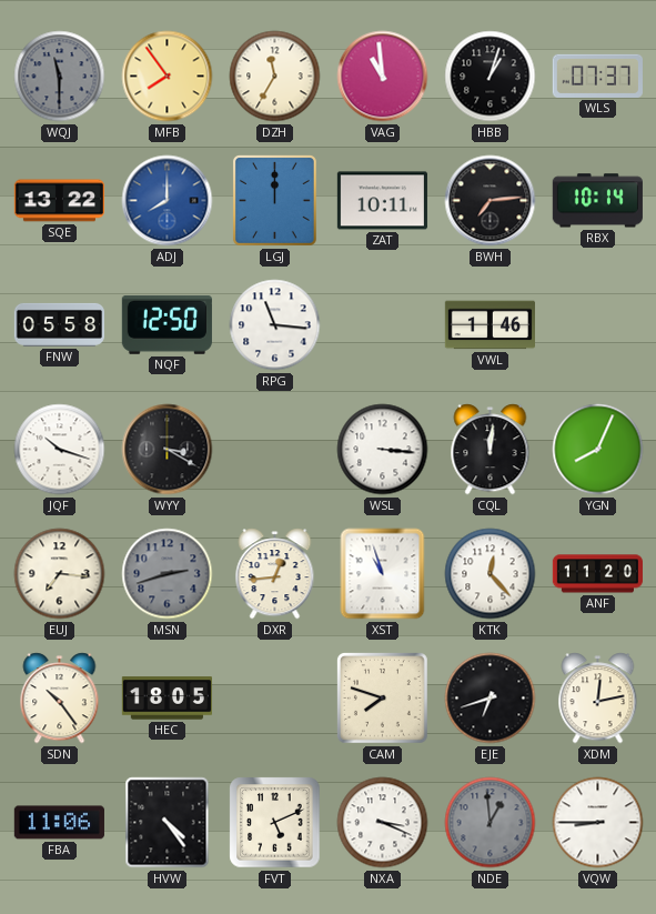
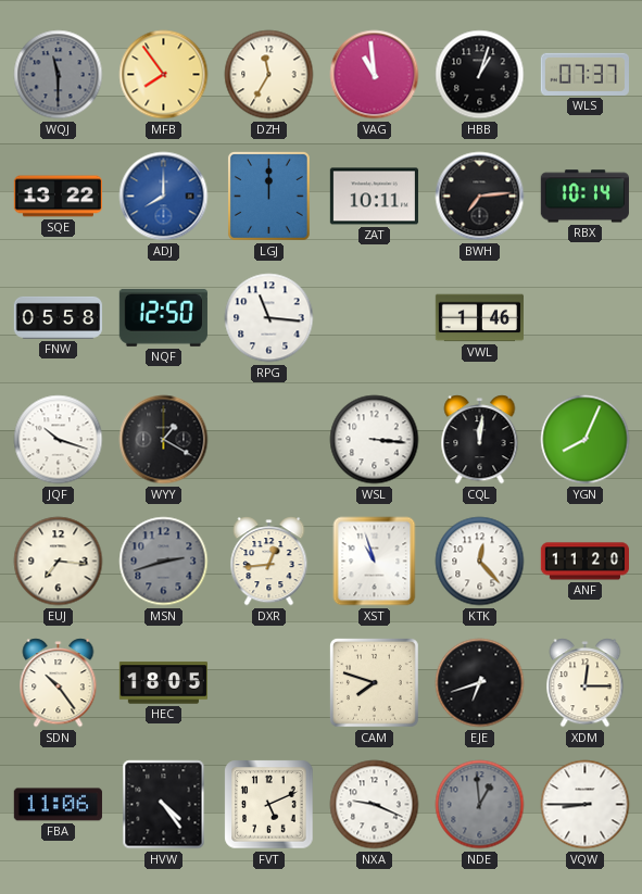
WYY: 3:20 -> 1:20
XDM: 12:13 -> 12:15
NXA: 3:19 -> 9:19
